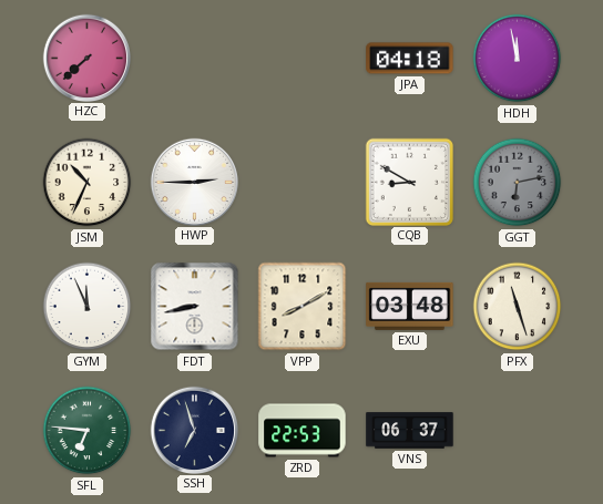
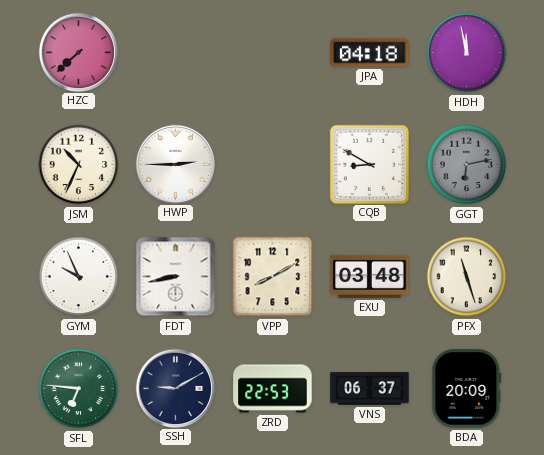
GYM: 11:56 -> 9:56
SSH: 6:57 -> 9:10
BDA: none -> 20:09
